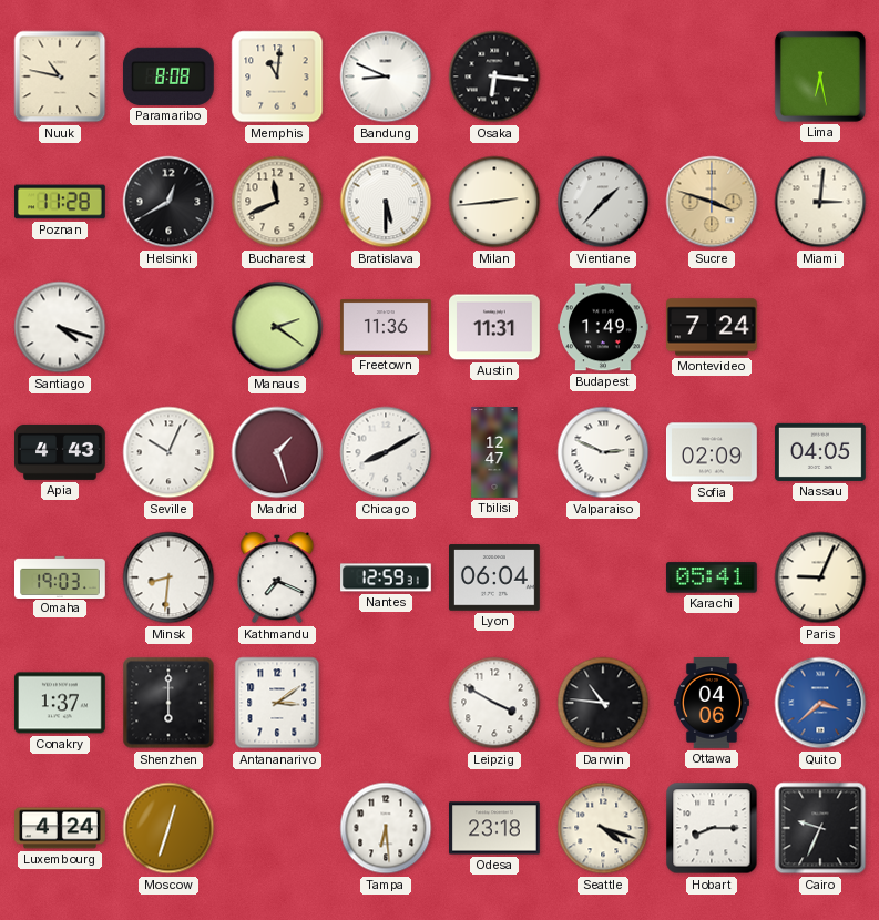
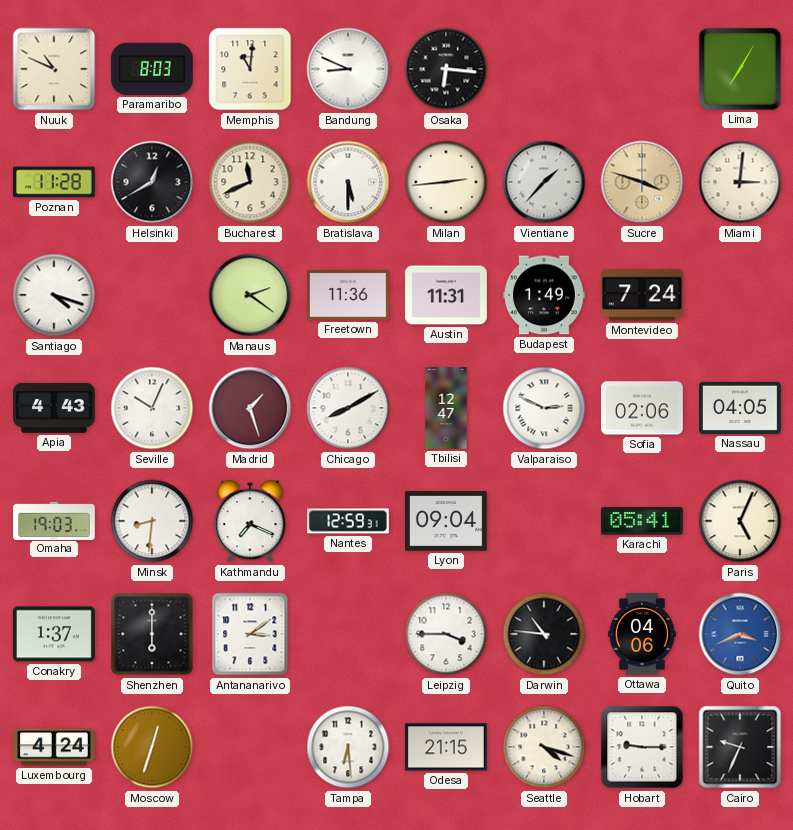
Nuuk: 10:47 -> 10:49
Paramaribo: 8:08 -> 8:03
Lima: 6:28 -> 7:05
Sofia: 02:09 -> 02:06
Lyon: 06:04 -> 09:04
Paris: 9:04 -> 5:04
Leipzig: 3:50 -> 3:45
Quito: 3:38 -> 3:41
Odesa: 23:18 -> 21:15
Hobart: 8:15 -> 9:15
